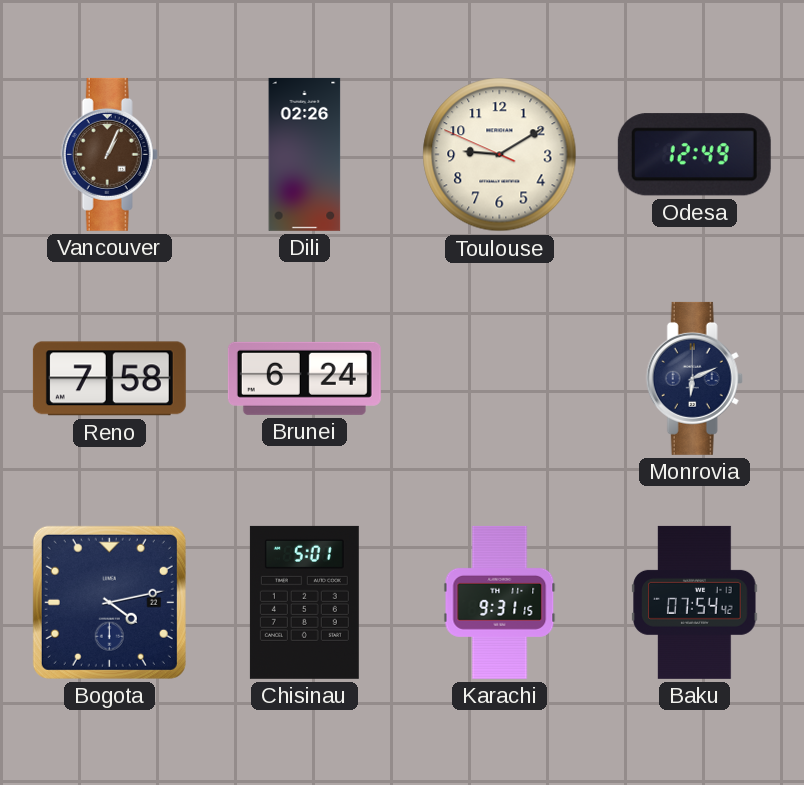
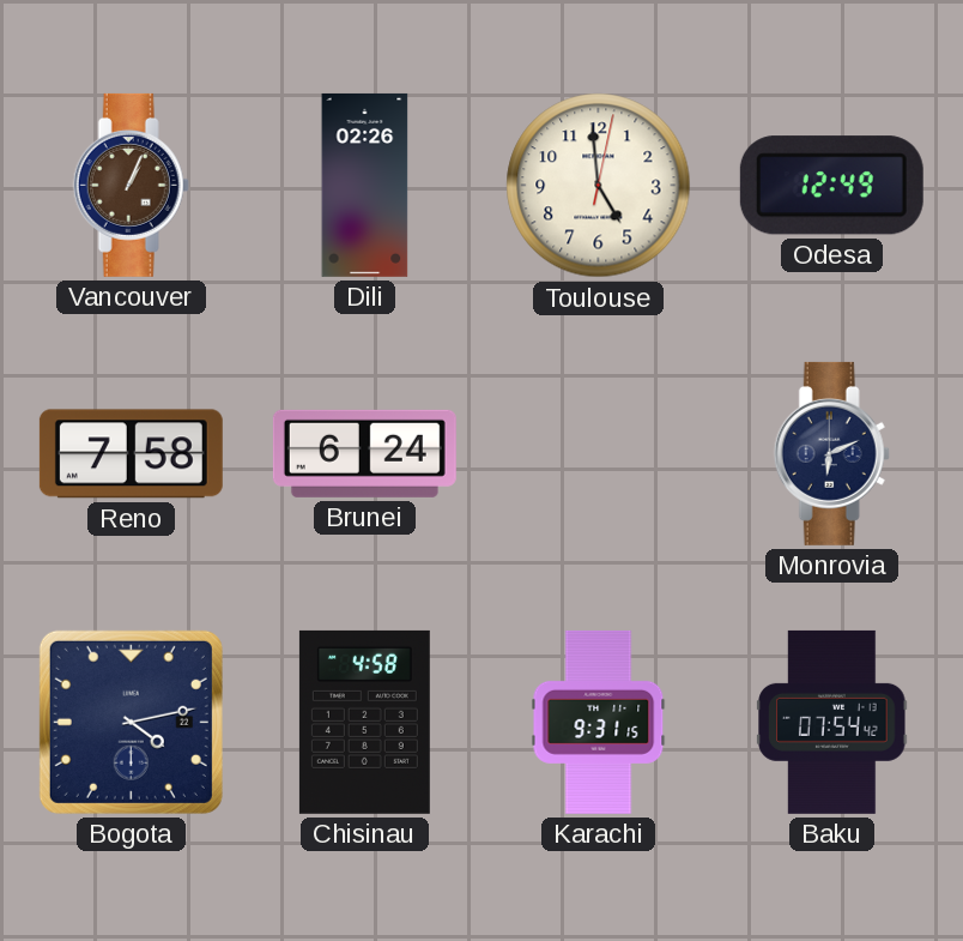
Toulouse: 9:09 -> 4:59
Chisinau: 5:01 -> 4:58
